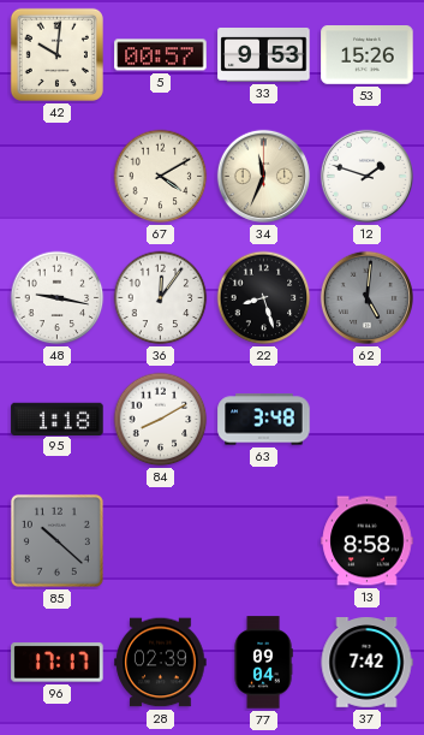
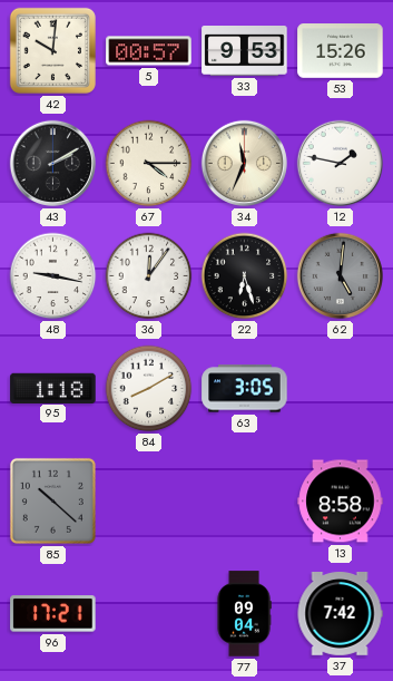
43: none -> 2:10
67: 4:10 -> 4:15
12: 1:48 -> 1:47
22: 8:27 -> 6:27
63: 3:48 -> 3:05
96: 17:17 -> 17:21
28: 02:39 -> none
